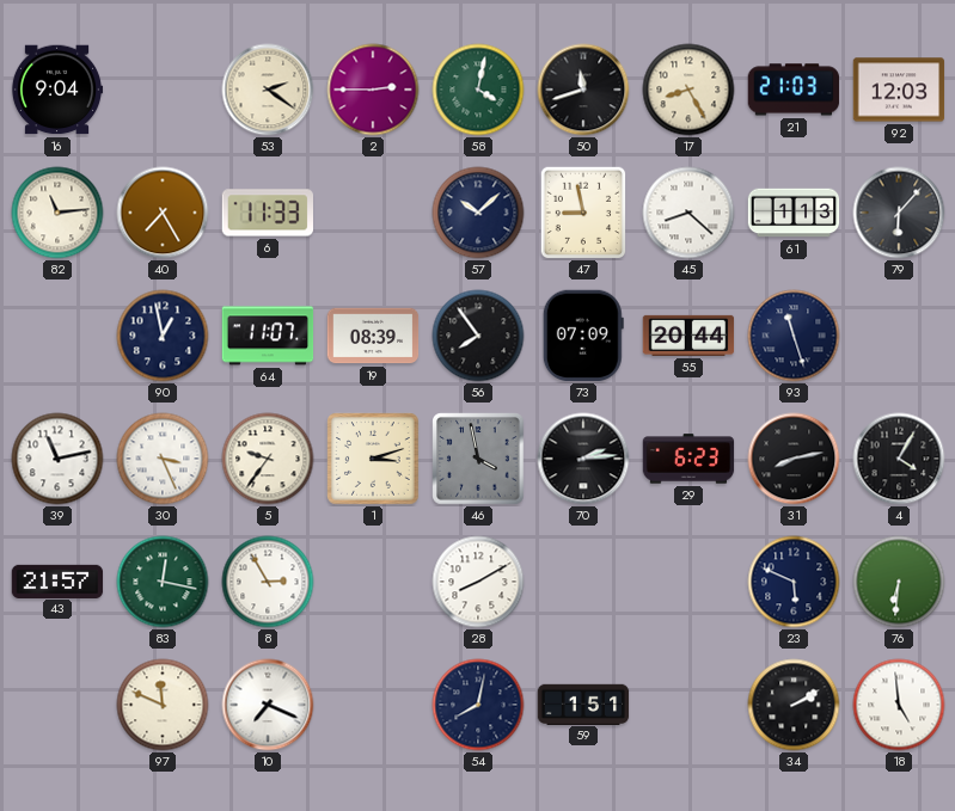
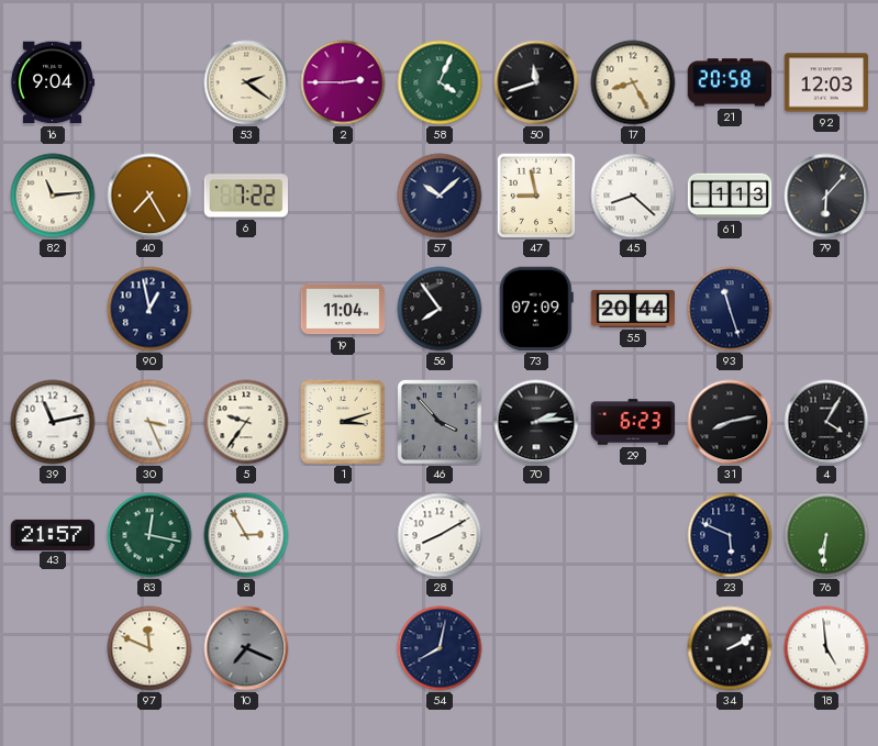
58: 4:02 -> 4:04
21: 21:03 -> 20:58
6: 11:33 -> 7:22
64: 11:07 -> none
19: 08:39 -> 11:04
46: 3:58 -> 3:53
10 dial: white -> grey
59: 1:51 -> none
